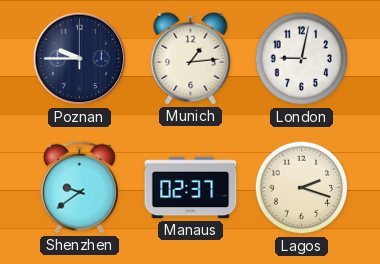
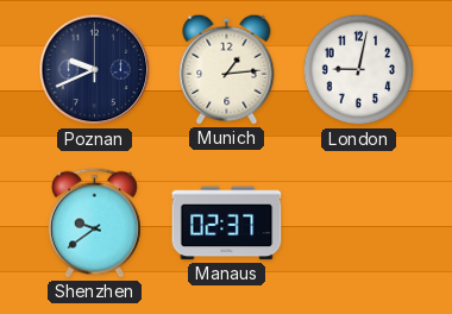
Poznan: 9:45 -> 9:41
Lagos: 2:18 -> none
